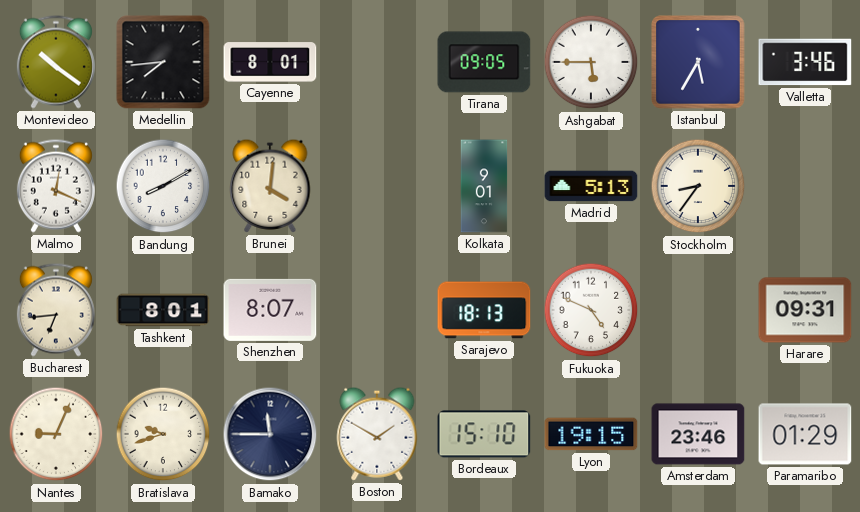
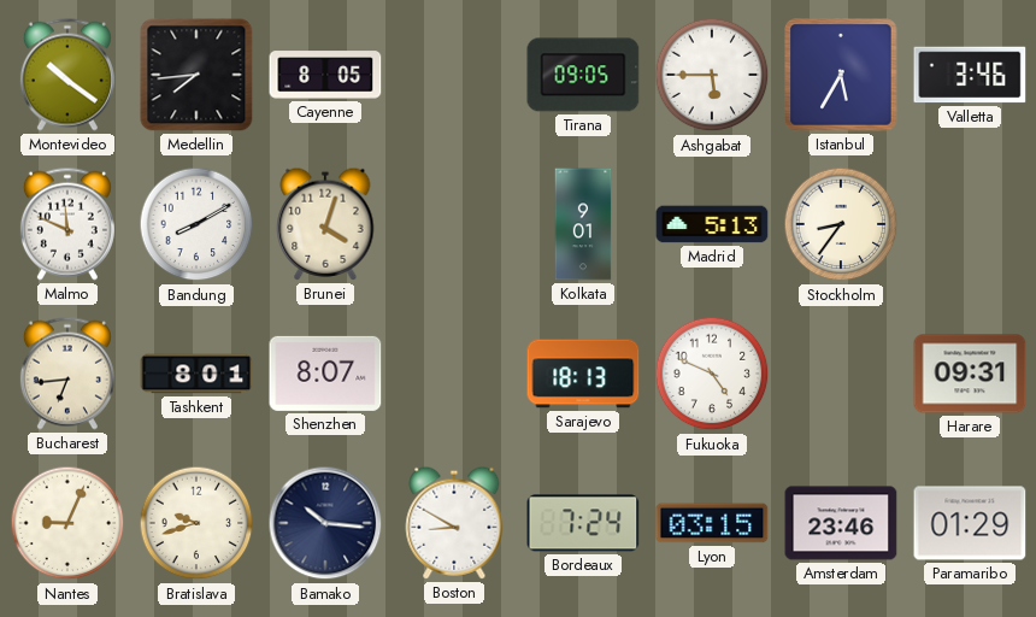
Cayenne: 8:01 -> 8:05
Malmo: 12:19 -> 11:49
Brunei: 4:01 -> 4:03
Bamako: 11:45 -> 10:16
Boston: 1:50 -> 8:50
Bordeaux: 15:10 -> 7:24
Lyon: 19:15 -> 03:15
